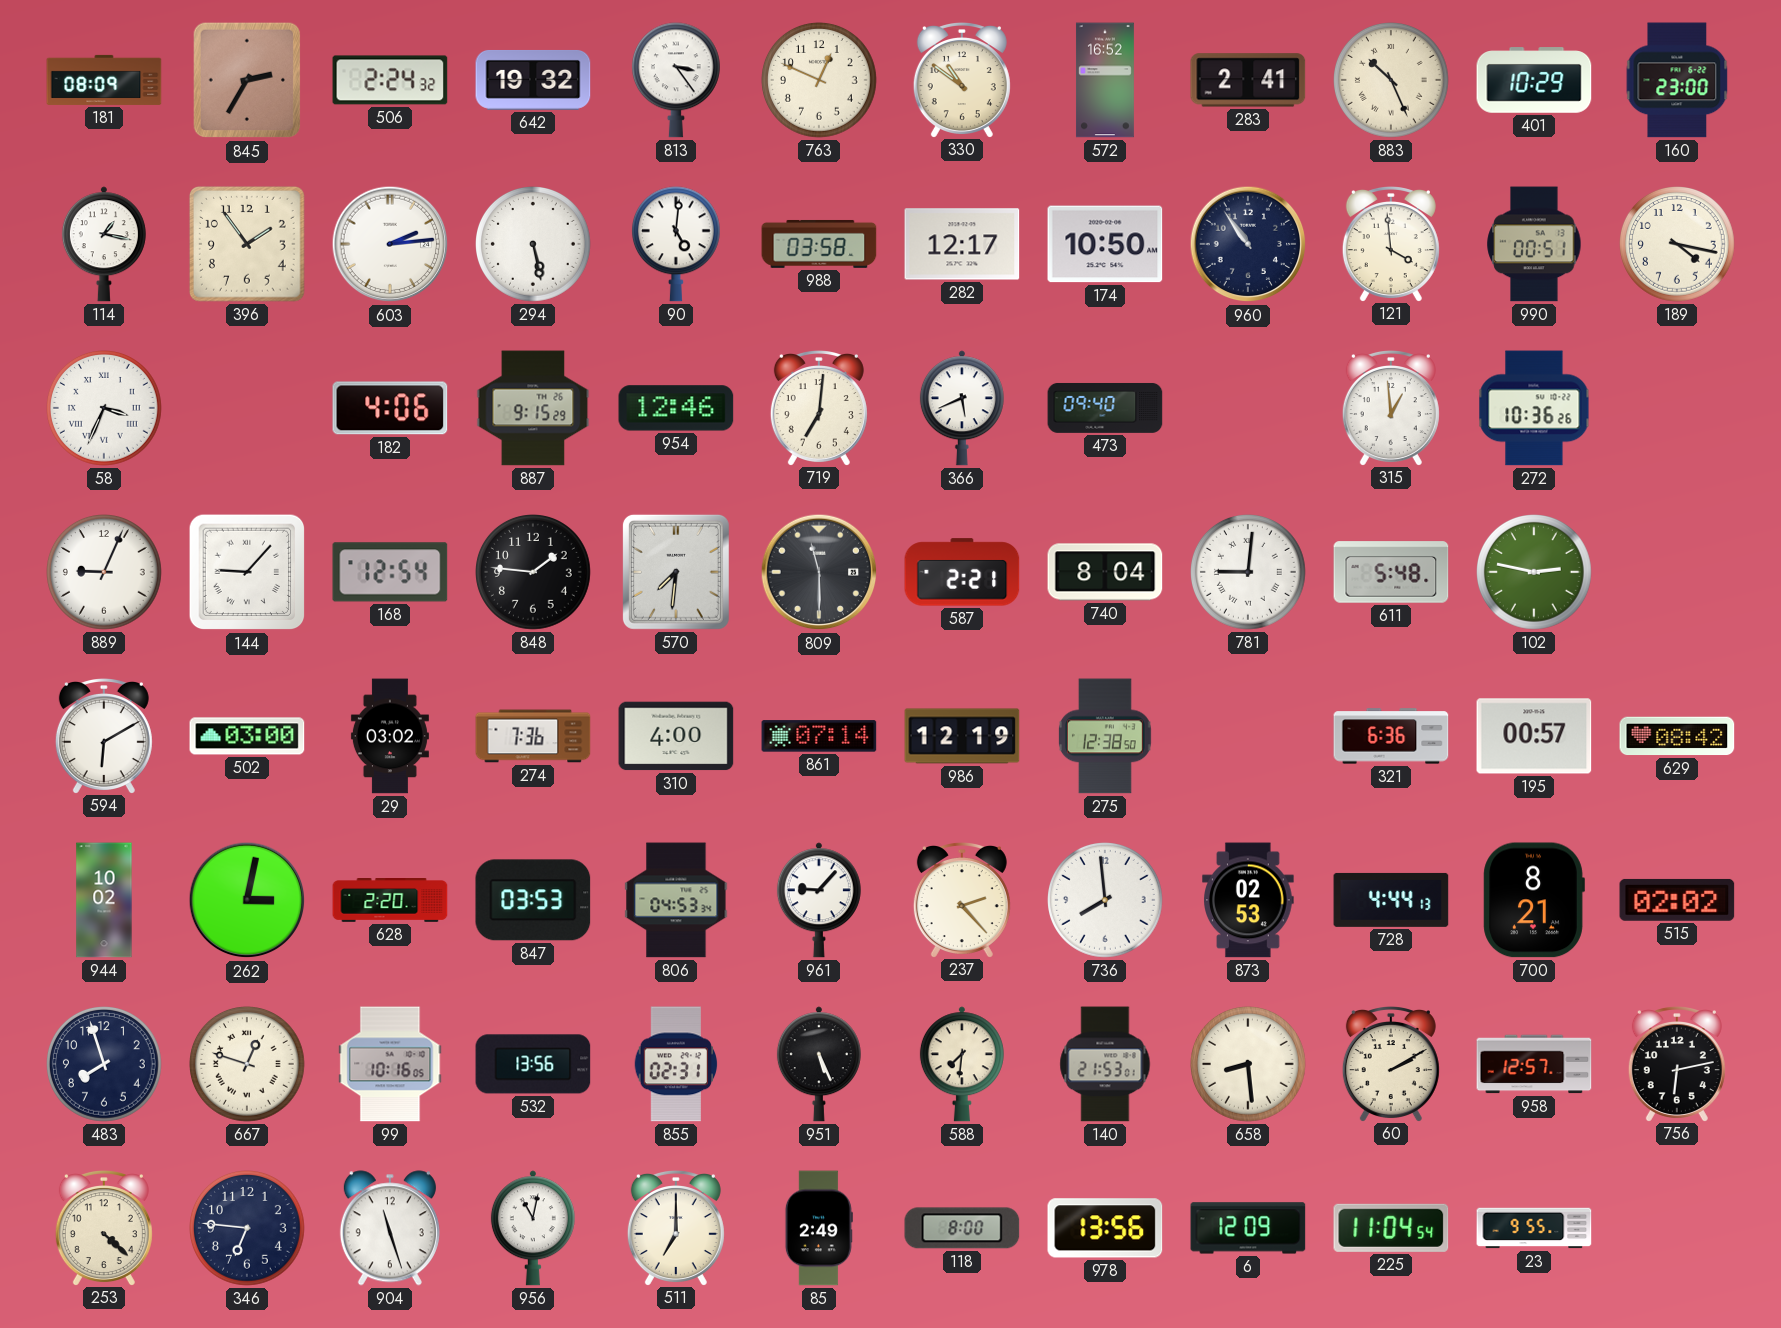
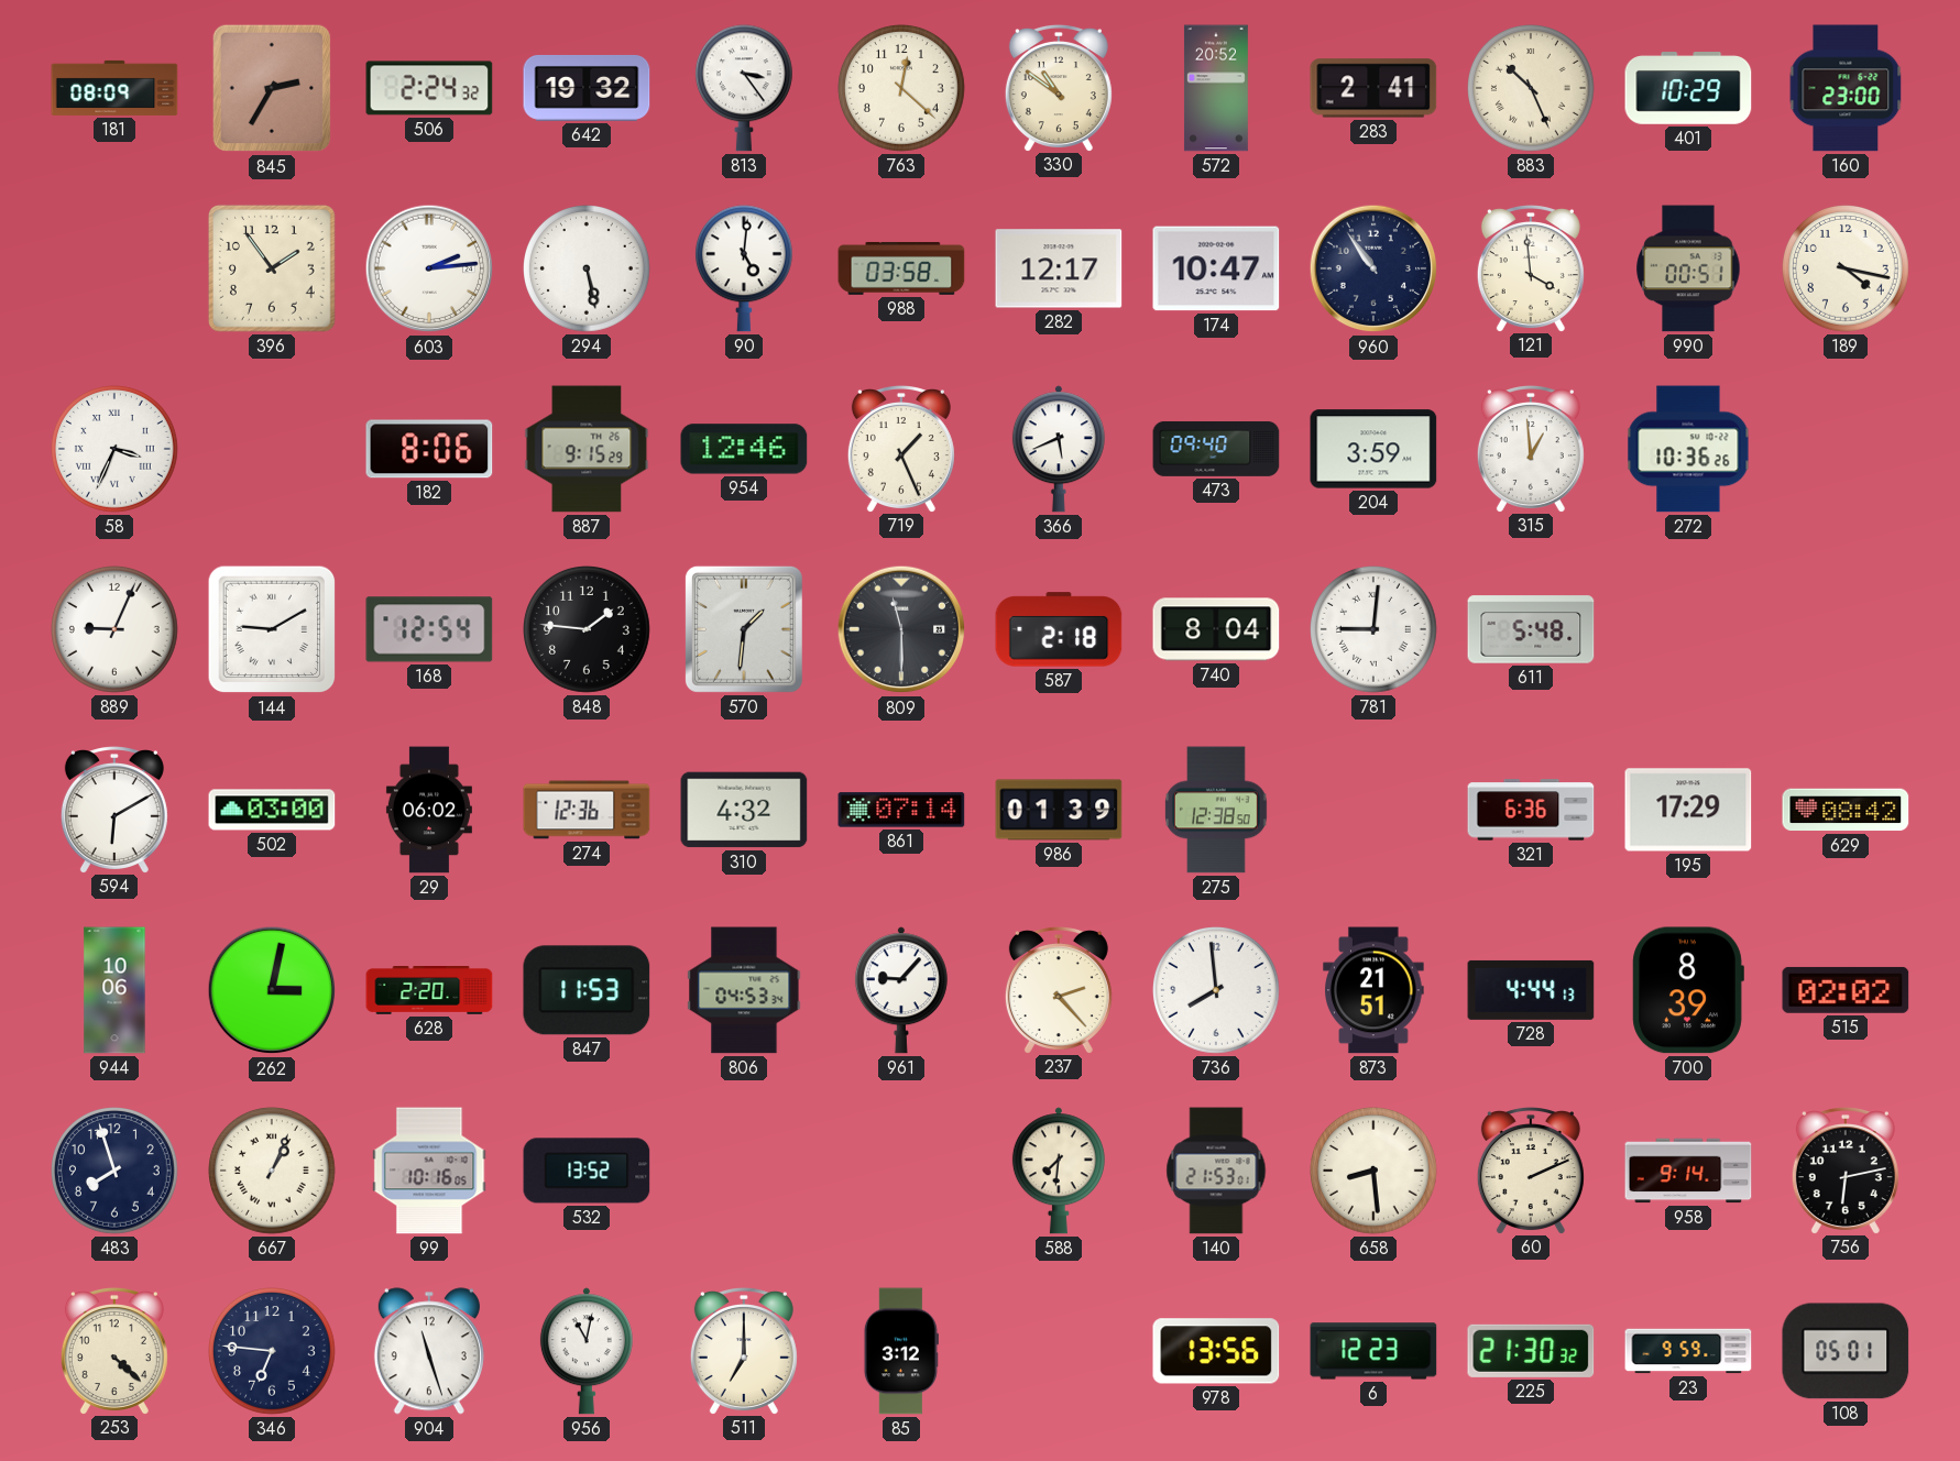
763: 12:49 -> 12:22
572: 16:52 -> 20:52
114: 1:17 -> none
174: 10:50 -> 10:47
182: 4:06 -> 8:06
719: 7:01 -> 1:26
204: none -> 3:59
144: 9:07 -> 9:10
570: 7:31 -> 1:31
587: 2:21 -> 2:18
102: 2:47 -> none
29: 03:02 -> 06:02
274: 7:36 -> 12:36
310: 4:00 -> 4:32
986: 12:19 -> 01:39
195: 00:57 -> 17:29
944: 10:02 -> 10:06
847: 03:53 -> 11:53
873: 02:53 -> 21:51
700: 8:21 -> 8:39
667: 12:48 -> 1:04
532: 13:56 -> 13:52
855: 02:31 -> none
951: 5:26 -> none
60: 2:10 -> 2:11
958: 12:57 -> 9:14
85: 2:49 -> 3:12
118: 8:00 -> none
6: 12:09 -> 12:23
225: 11:04 -> 21:30
23: 9:55 -> 9:59
108: none -> 05:01
